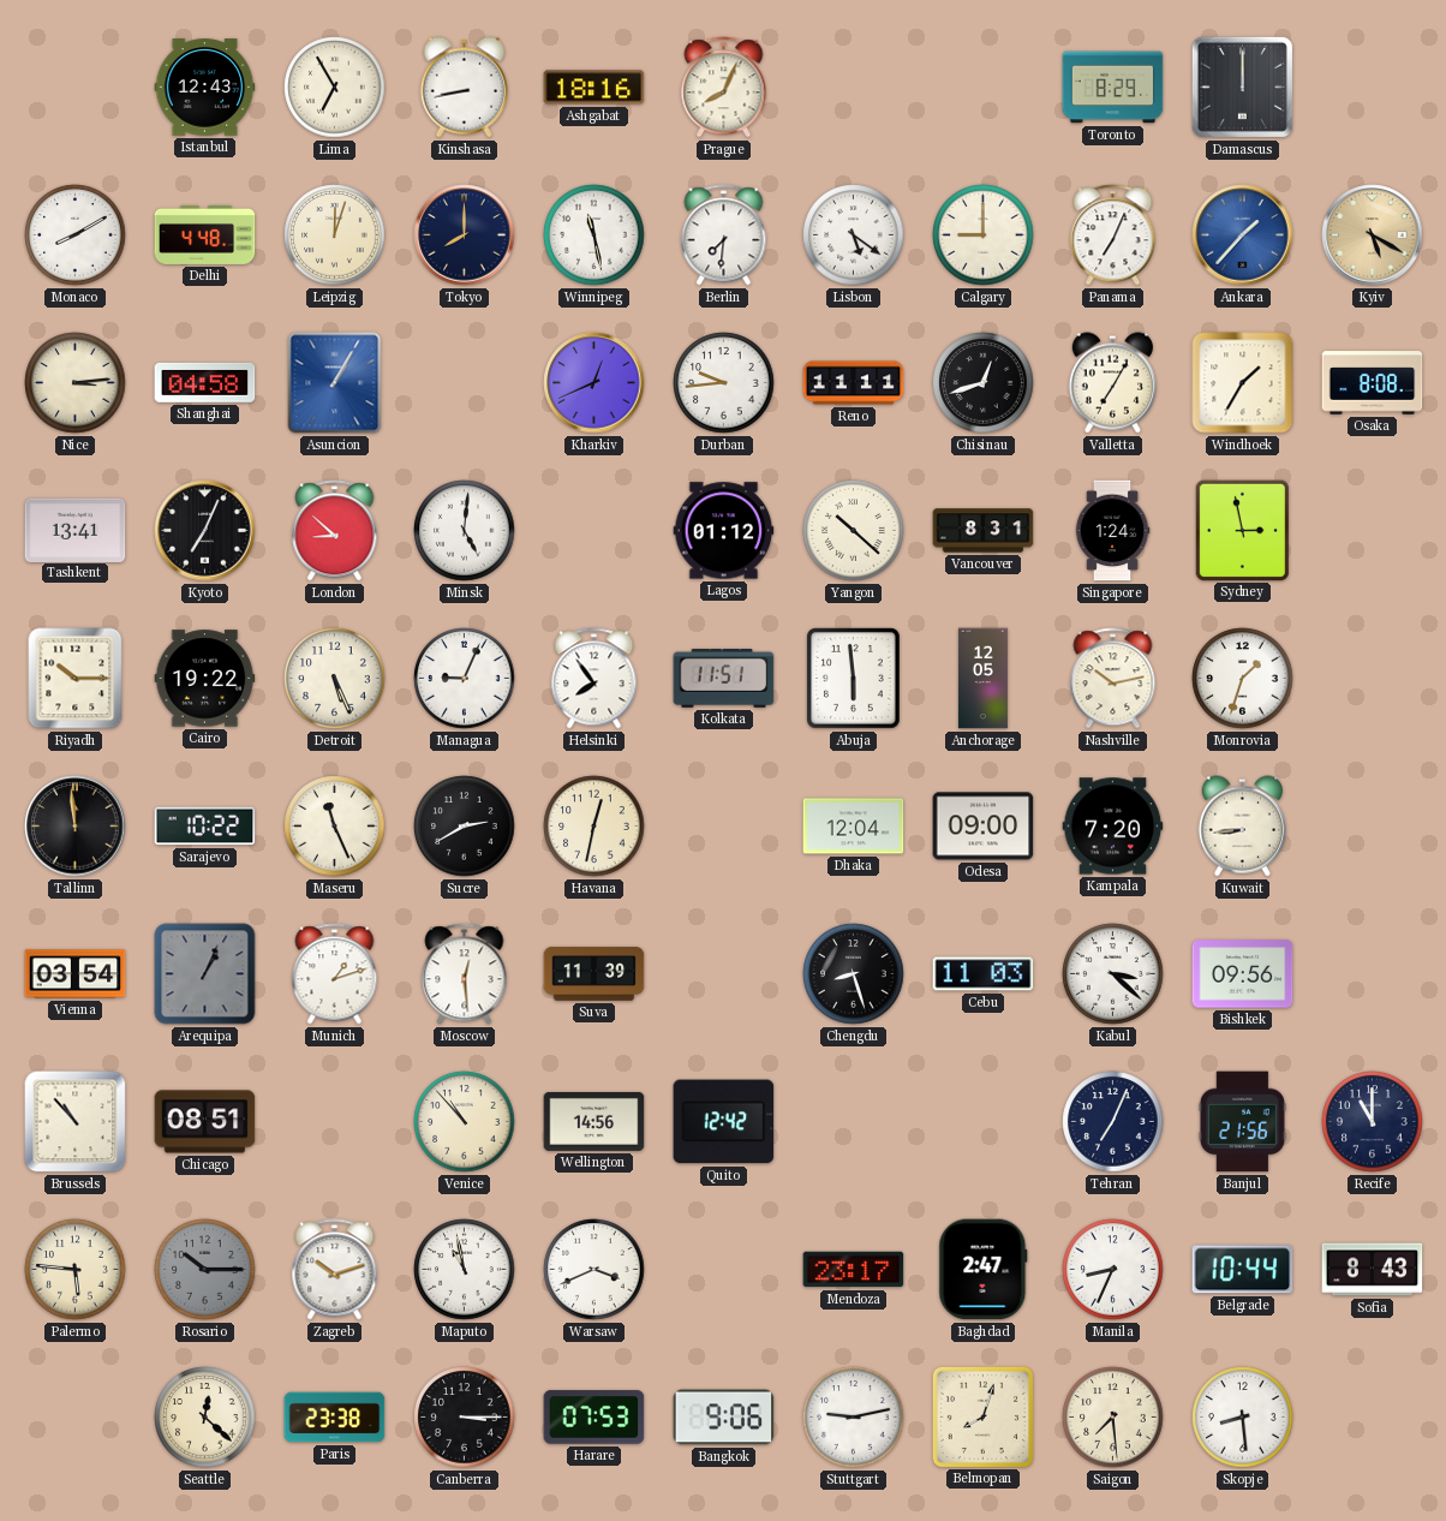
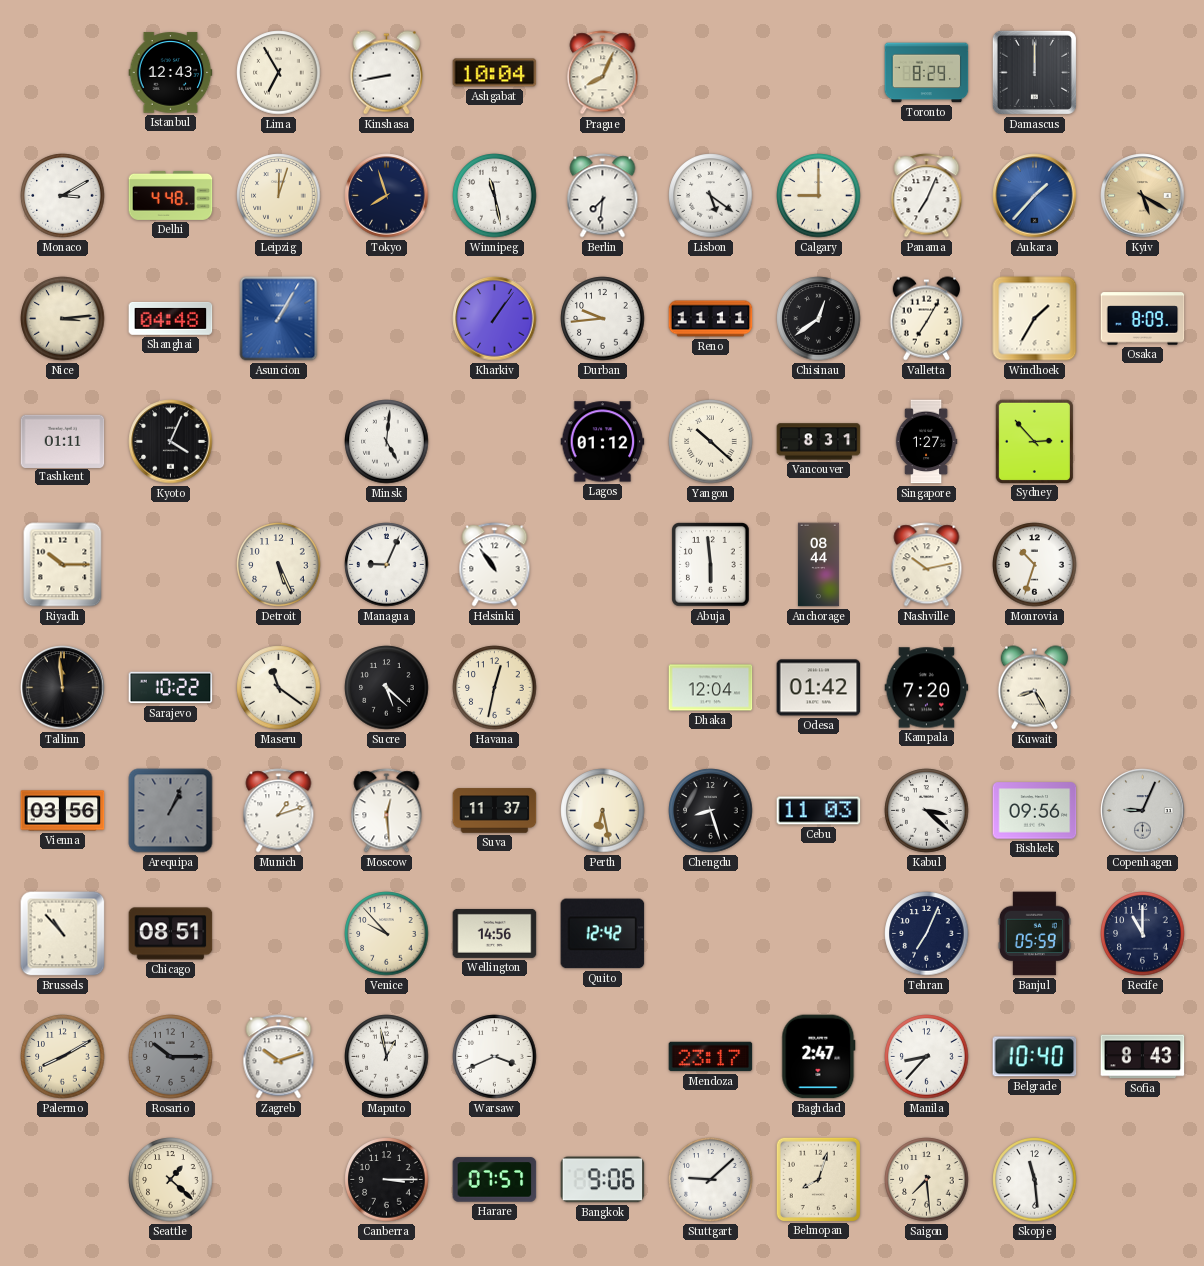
Ashgabat: 18:16 -> 10:04
Monaco: 8:10 -> 3:10
Tokyo: 8:00 -> 7:57
Shanghai: 04:58 -> 04:48
Kharkiv: 12:41 -> 1:06
Chisinau: 12:42 -> 12:39
Osaka: 8:08 -> 8:09
Tashkent: 13:41 -> 01:11
Kyoto: 7:04 -> 4:04
London: 8:52 -> none
Singapore: 1:24 -> 1:27
Sydney: 2:58 -> 2:53
Cairo: 19:22 -> none
Helsinki: 7:54 -> 10:54
Kolkata: 11:51 -> none
Anchorage: 12:05 -> 08:44
Monrovia: 1:33 -> 10:33
Maseru: 11:26 -> 11:21
Sucre: 2:40 -> 5:22
Odesa: 09:00 -> 01:42
Kuwait: 8:44 -> 8:25
Vienna: 03:54 -> 03:56
Suva: 11:39 -> 11:37
Perth: none -> 6:28
Copenhagen: none -> 9:04
Venice: 10:53 -> 9:53
Banjul: 21:56 -> 05:59
Palermo: 5:46 -> 8:10
Maputo: 10:58 -> 12:58
Manila: 8:34 -> 8:37
Belgrade: 10:44 -> 10:40
Seattle: 12:22 -> 1:22
Paris: 23:38 -> none
Harare: 07:53 -> 07:57
Stuttgart: 9:13 -> 9:08
Skopje: 8:29 -> 11:29
